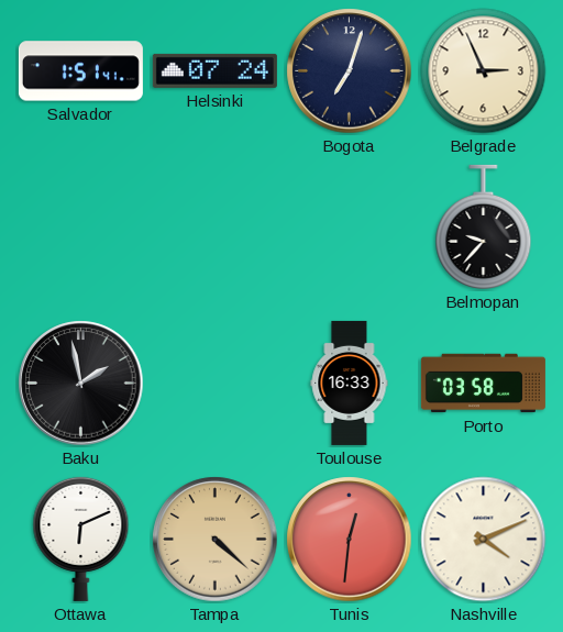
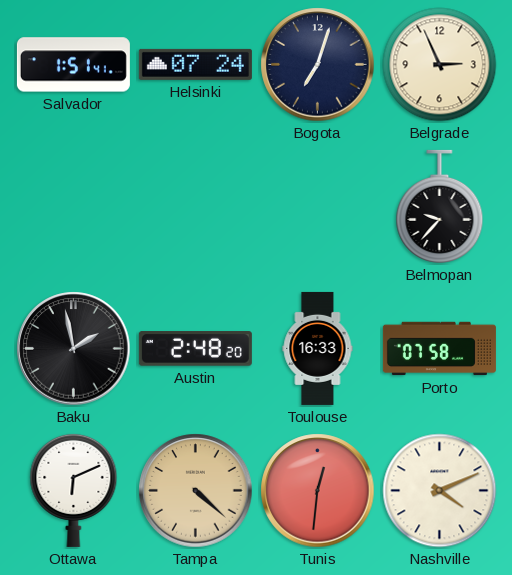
Austin: none -> 2:48
Porto: 03:58 -> 07:58
